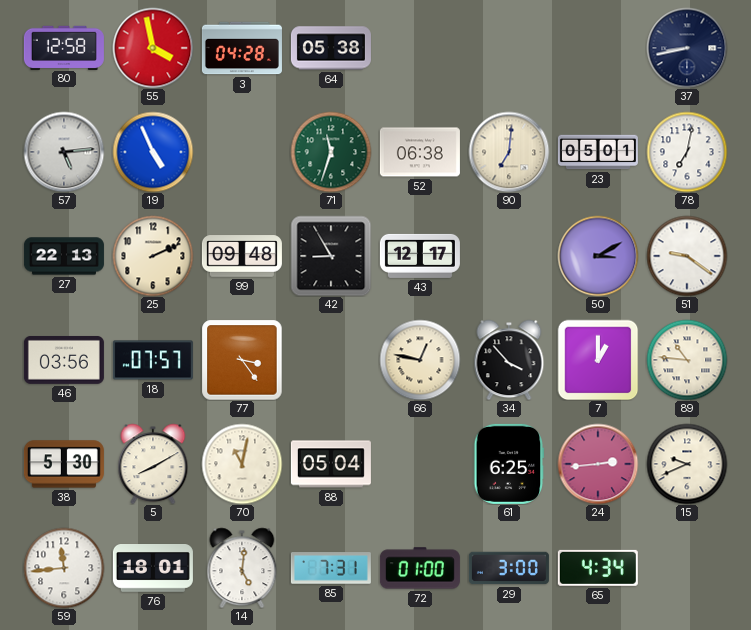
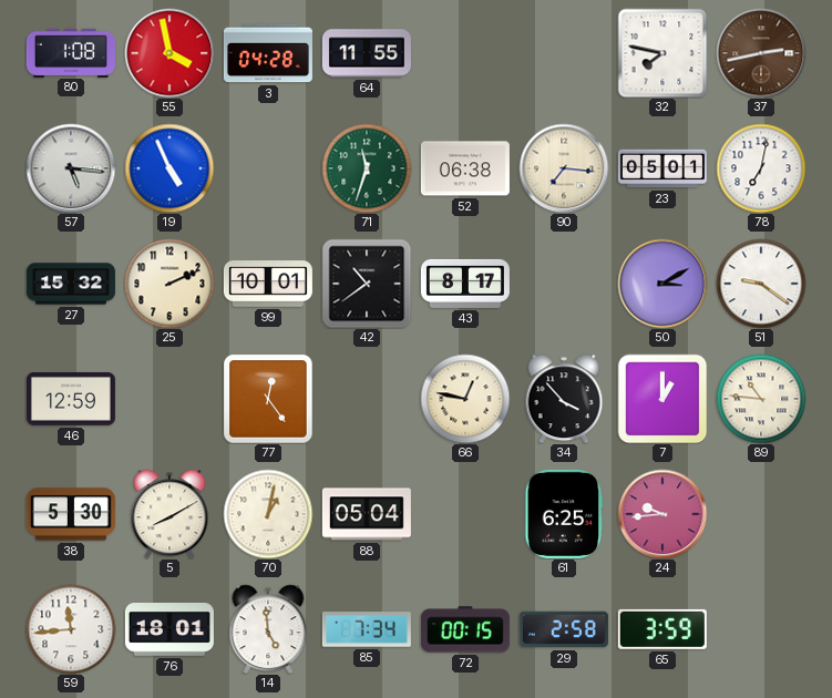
80: 12:58 -> 1:08
64: 05:38 -> 11:55
32: none -> 7:47
37: 8:43 -> 2:43
37 dial: navy -> brown
57: 5:14 -> 5:16
90: 7:01 -> 7:16
27: 22:13 -> 15:32
99: 09:48 -> 10:01
42: 8:55 -> 10:39
43: 12:17 -> 8:17
46: 03:56 -> 12:59
18: 07:57 -> none
77: 3:24 -> 12:24
70: 11:02 -> 1:02
24: 2:44 -> 9:44
15: 9:41 -> none
14: 5:01 -> 4:59
85: 7:31 -> 7:34
72: 01:00 -> 00:15
29: 3:00 -> 2:58
65: 4:34 -> 3:59
